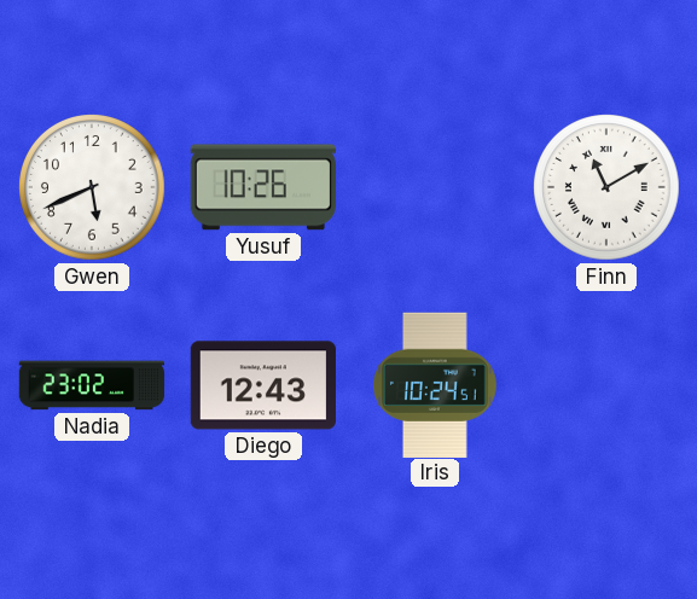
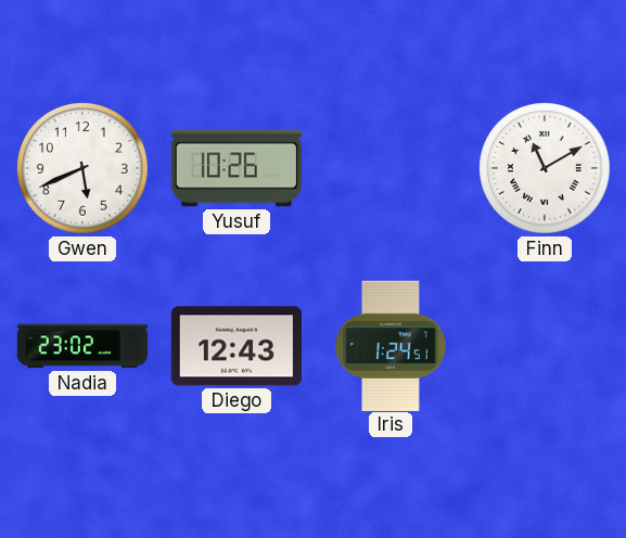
Iris: 10:24 -> 1:24
